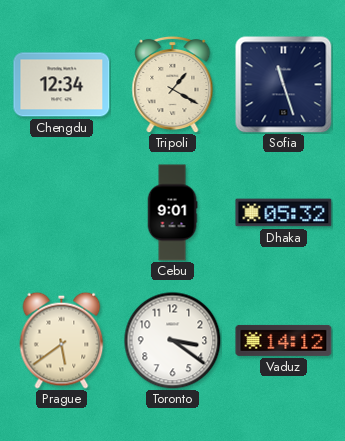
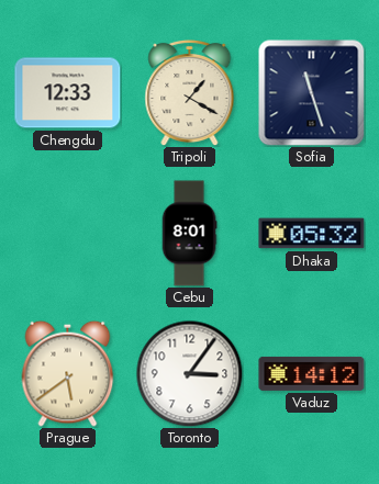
Chengdu: 12:34 -> 12:33
Cebu: 9:01 -> 8:01
Toronto: 3:21 -> 3:06
